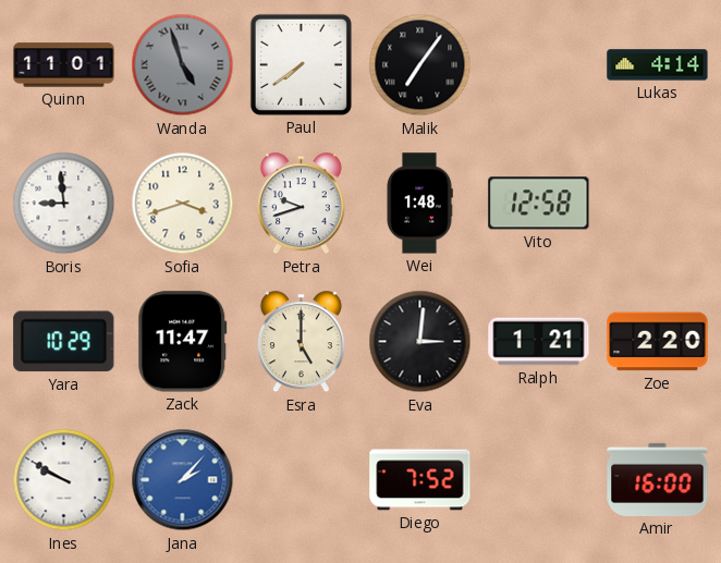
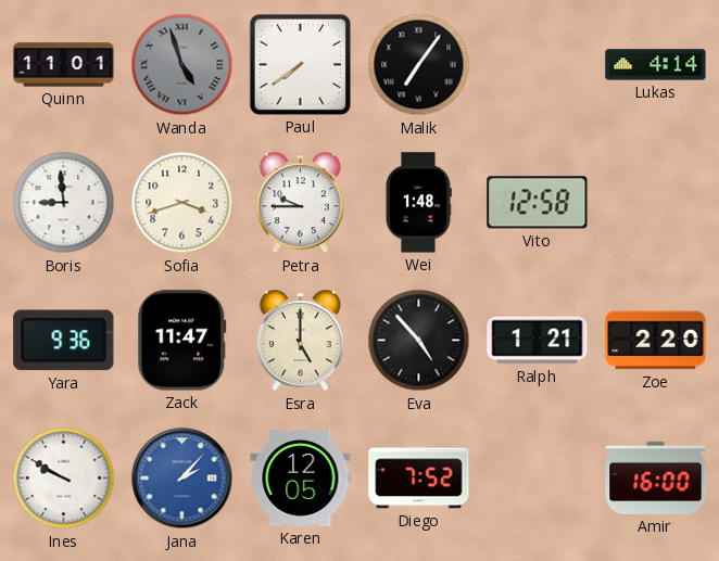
Petra: 9:42 -> 9:45
Yara: 10:29 -> 9:36
Eva: 3:01 -> 4:53
Karen: none -> 12:05
